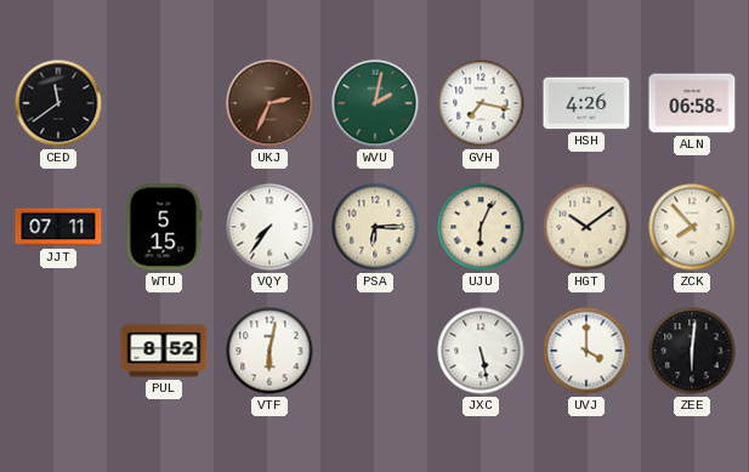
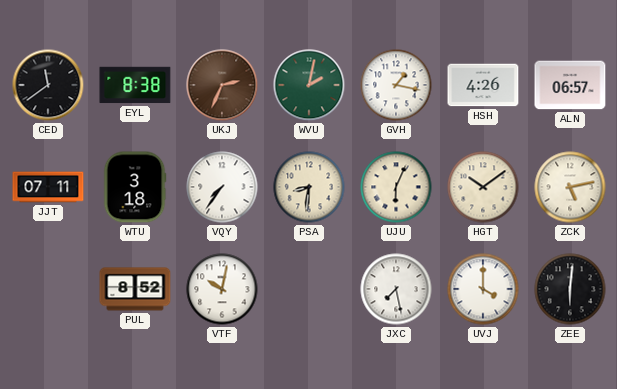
EYL: none -> 8:38
GVH: 7:17 -> 1:17
ALN: 06:58 -> 06:57
WTU: 5:15 -> 3:18
PSA: 6:15 -> 8:31
ZCK: 7:53 -> 5:13
VTF: 6:02 -> 10:02
JXC: 5:28 -> 7:28
